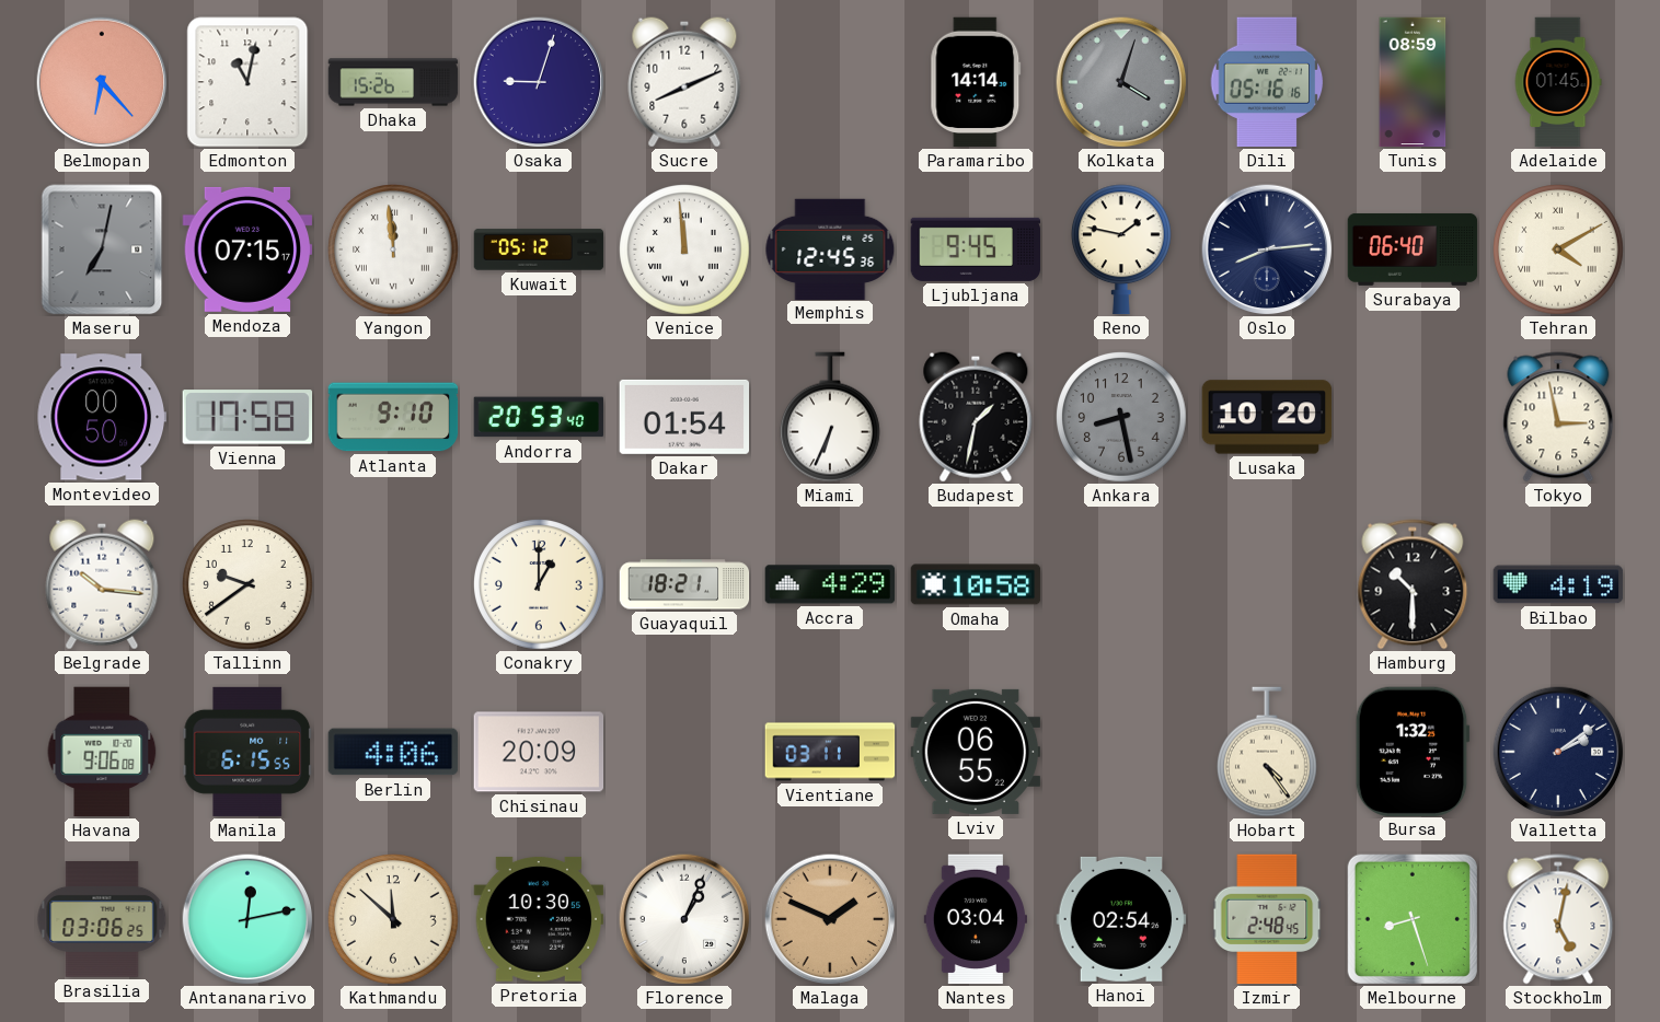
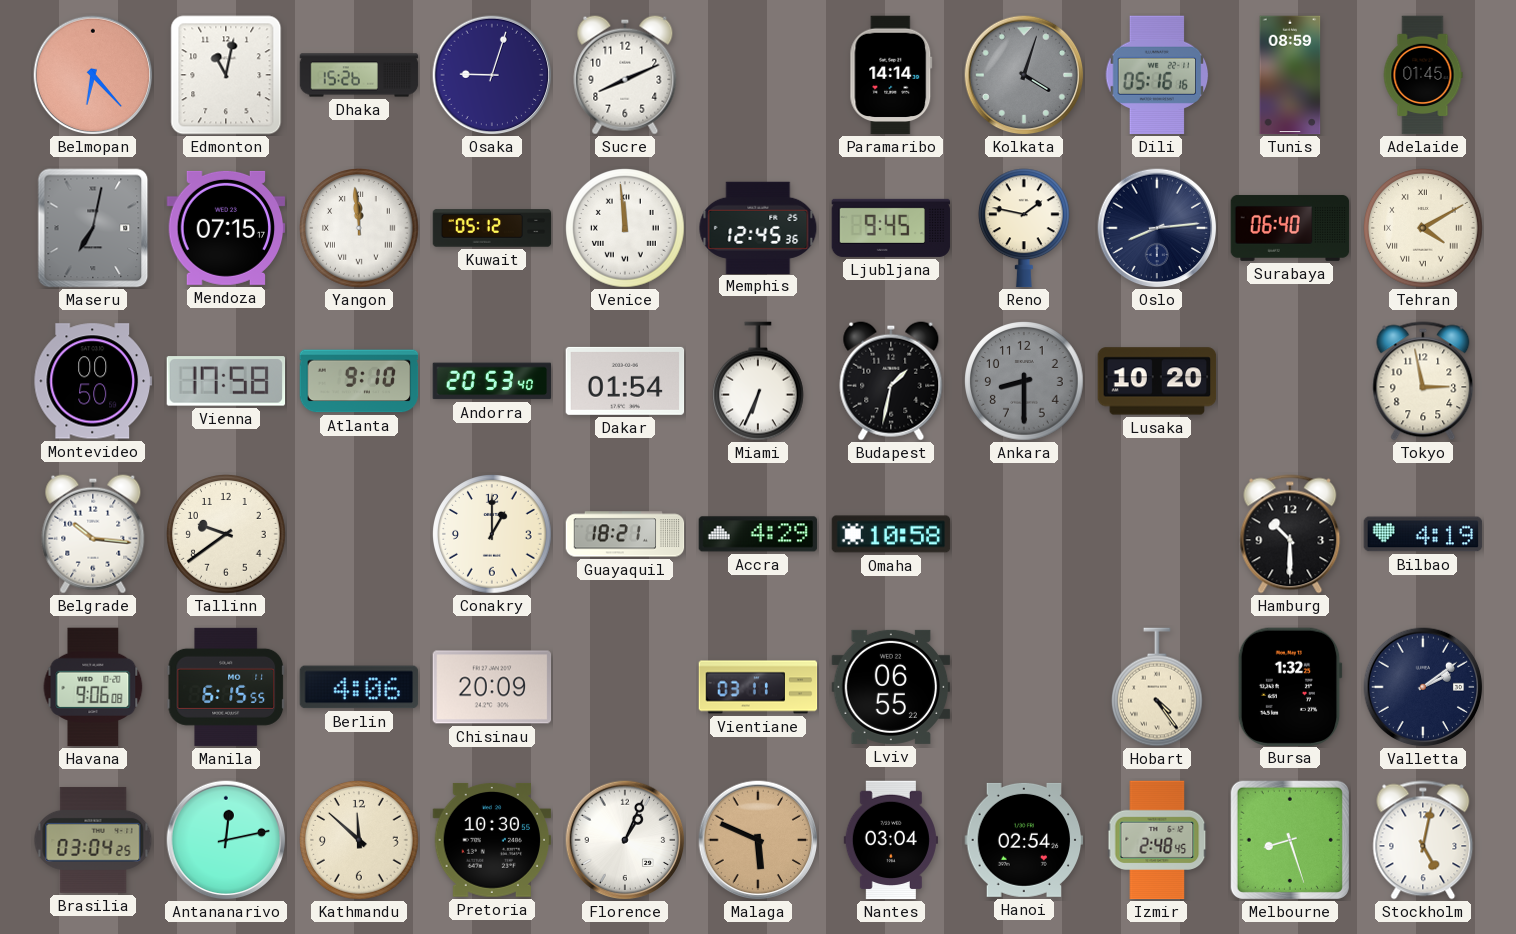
Ankara: 8:28 -> 8:30
Brasilia: 03:06 -> 03:04
Malaga: 1:49 -> 5:49
